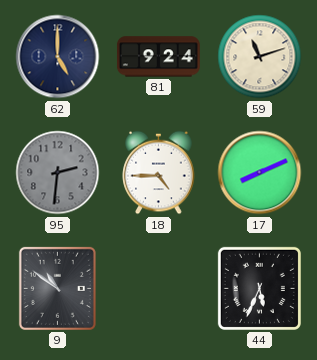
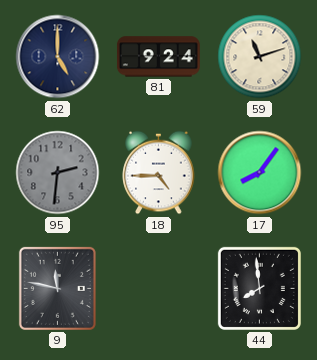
17: 8:11 -> 8:06
9: 10:51 -> 11:47
44: 5:34 -> 7:59
